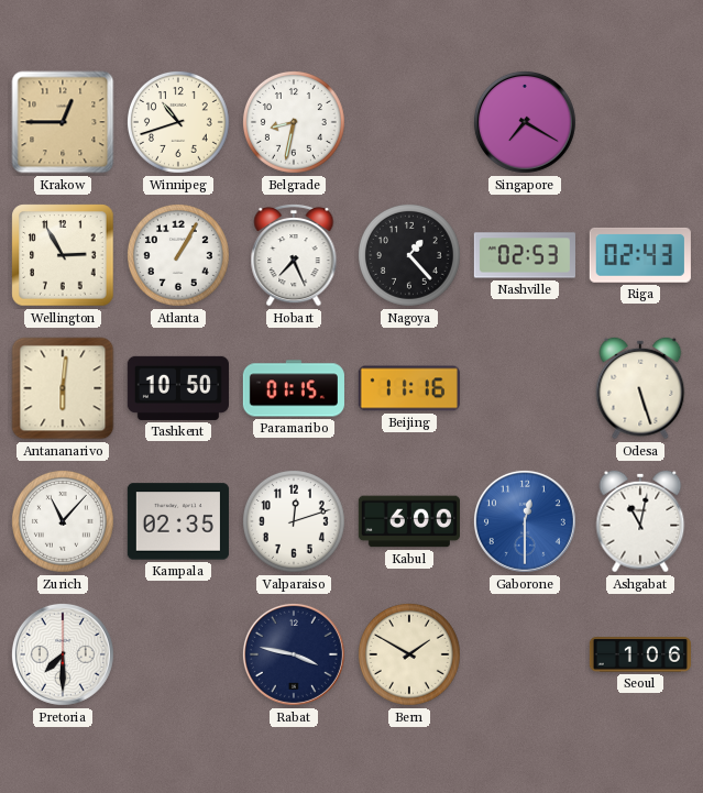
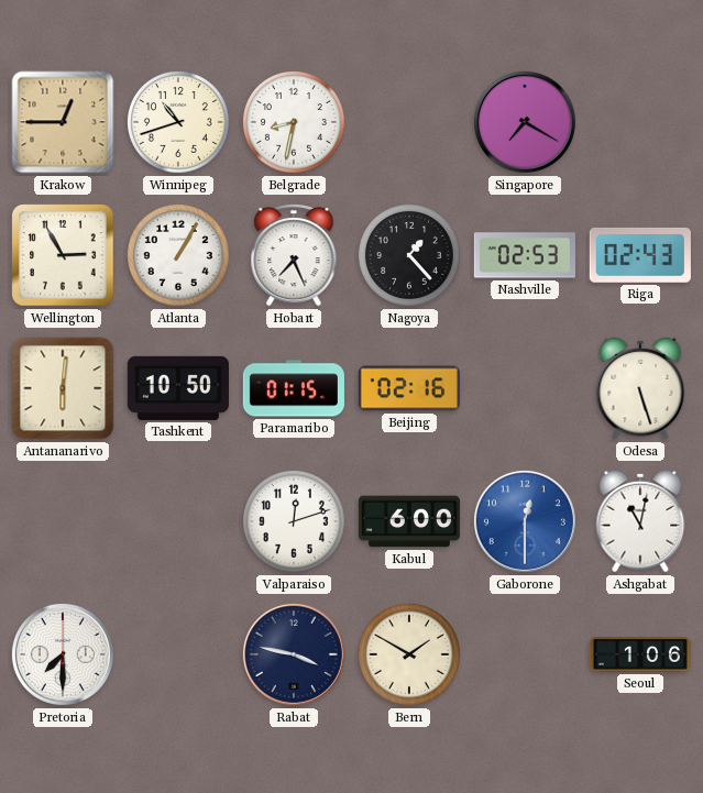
Beijing: 11:16 -> 02:16
Zurich: 11:07 -> none
Kampala: 02:35 -> none
